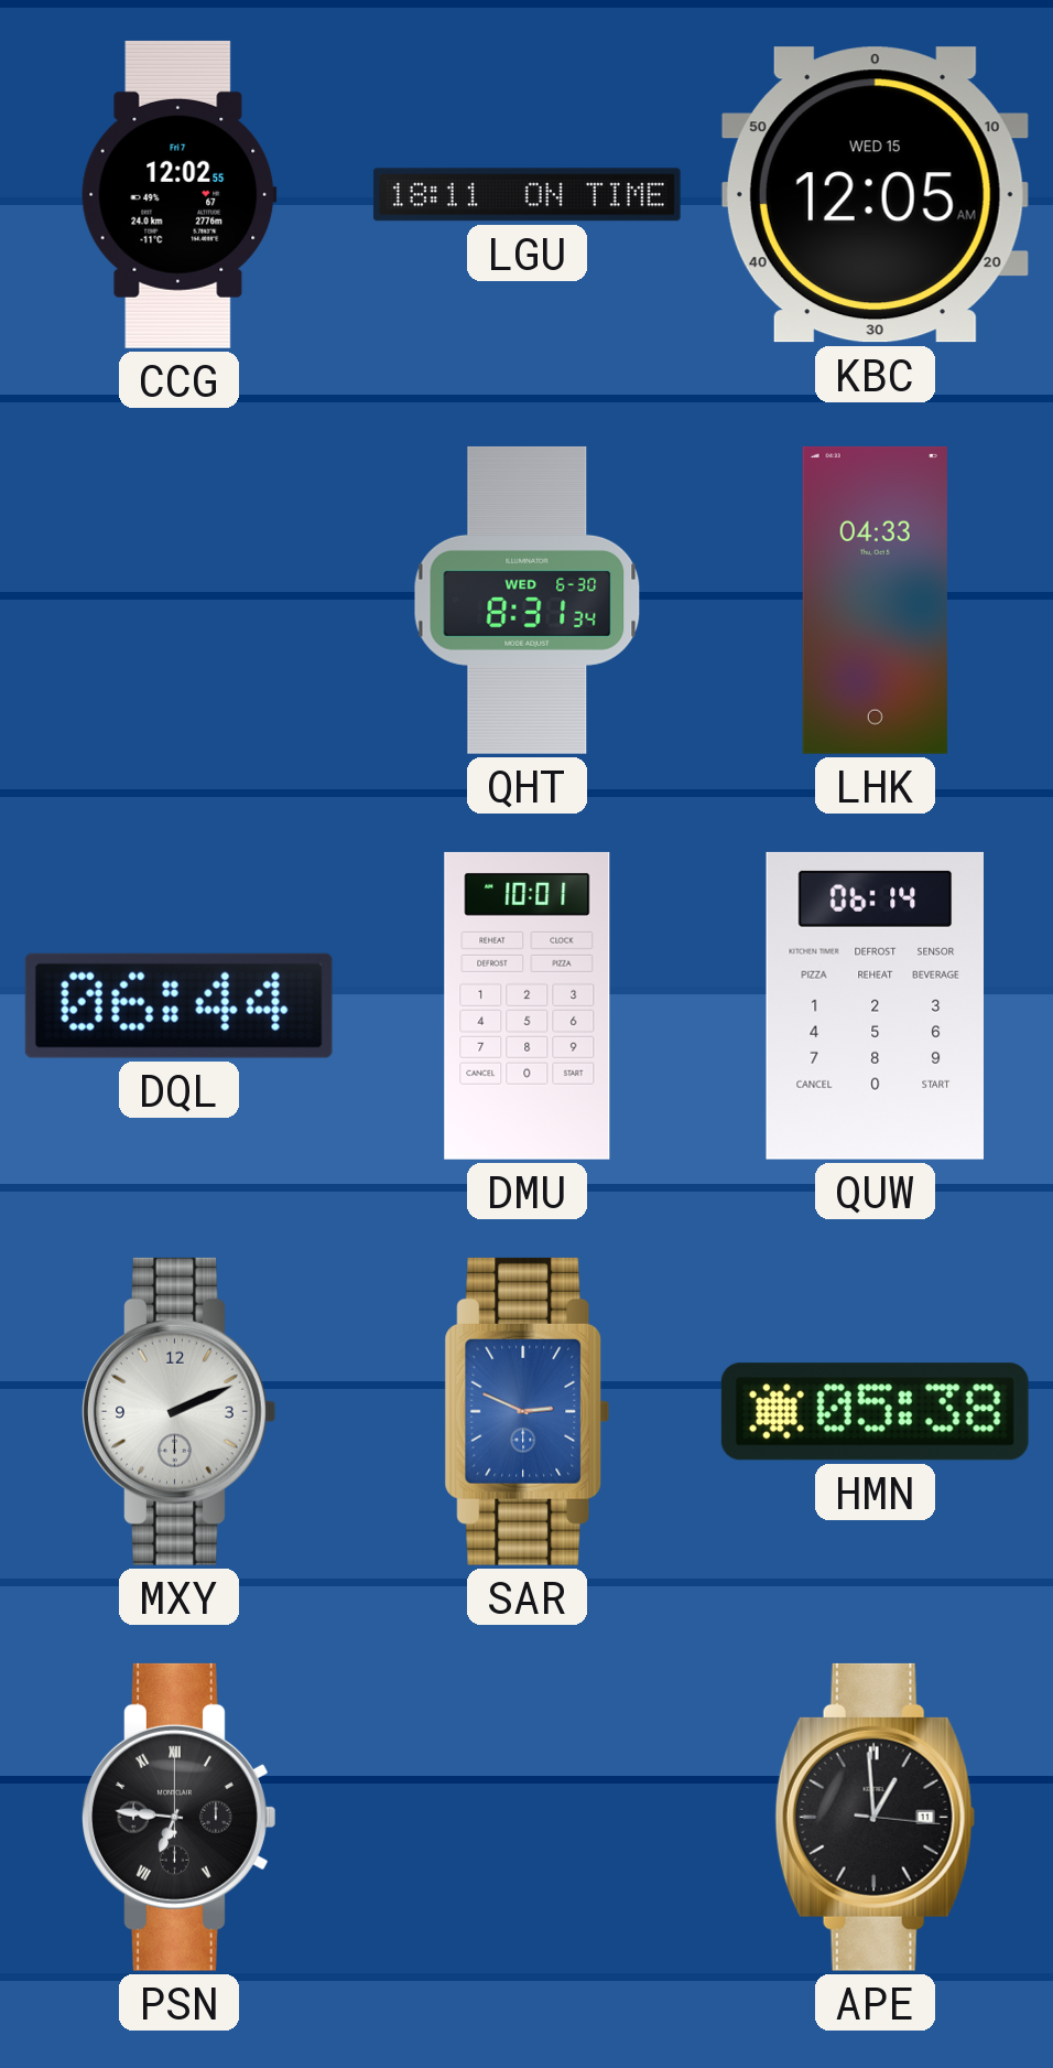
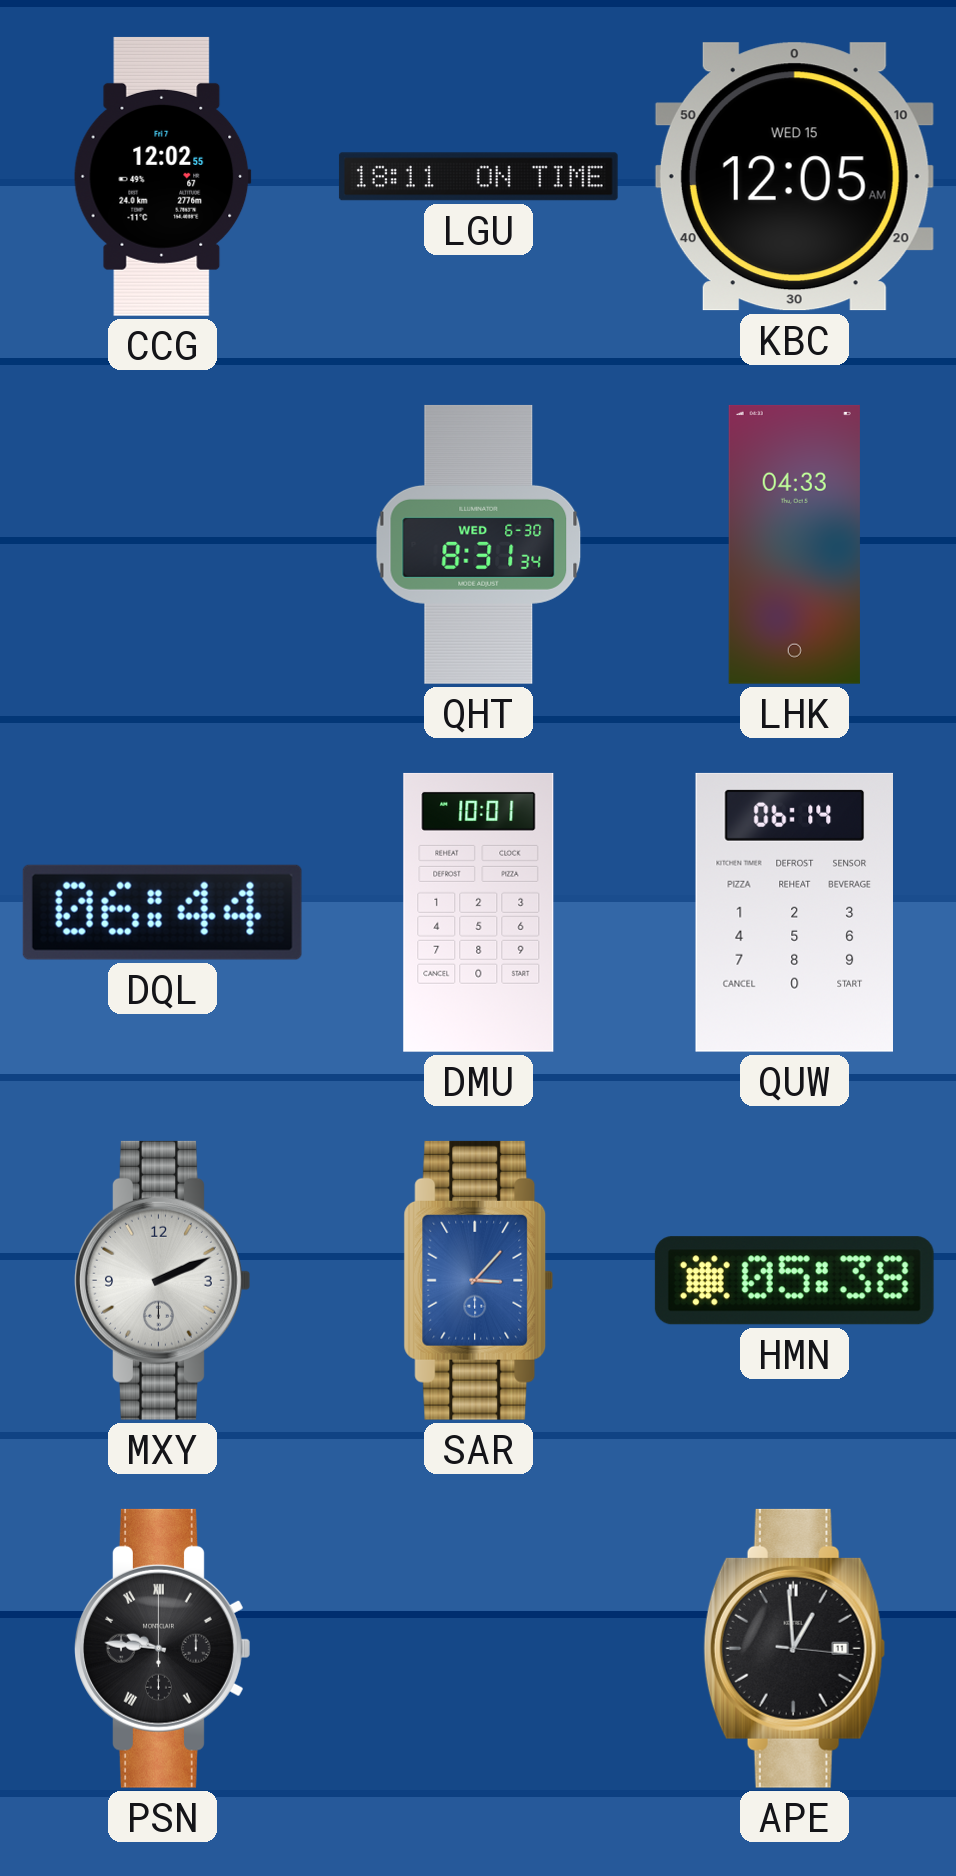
SAR: 2:49 -> 3:07
PSN: 6:46 -> 9:46
